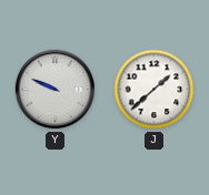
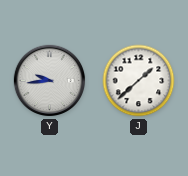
Y: 9:49 -> 9:44
